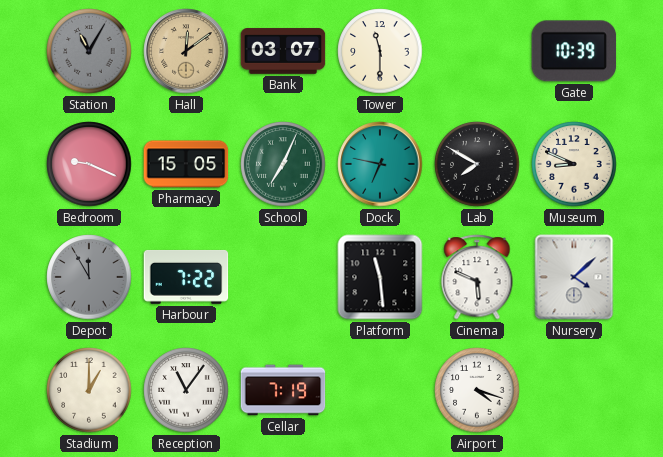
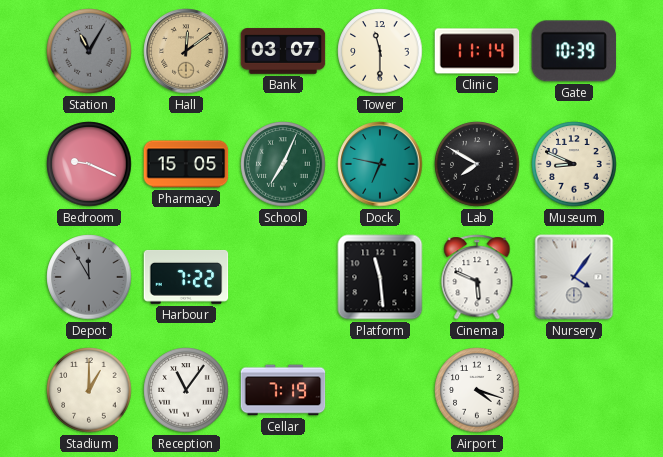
Clinic: none -> 11:14
Nursery: 4:08 -> 4:06
